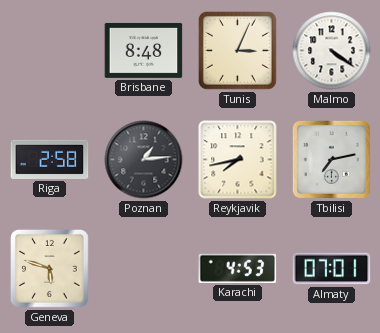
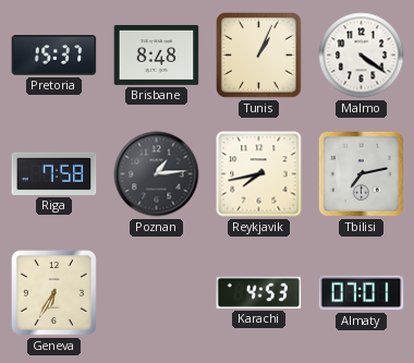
Pretoria: none -> 15:37
Tunis: 3:04 -> 1:04
Riga: 2:58 -> 7:58
Geneva: 5:48 -> 6:35
